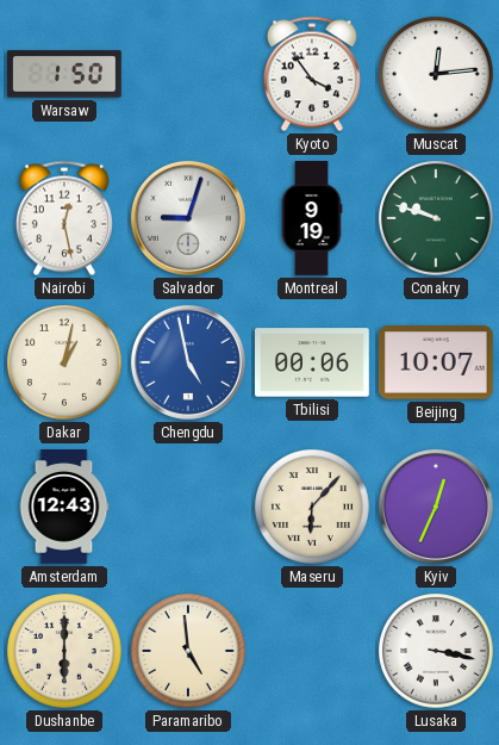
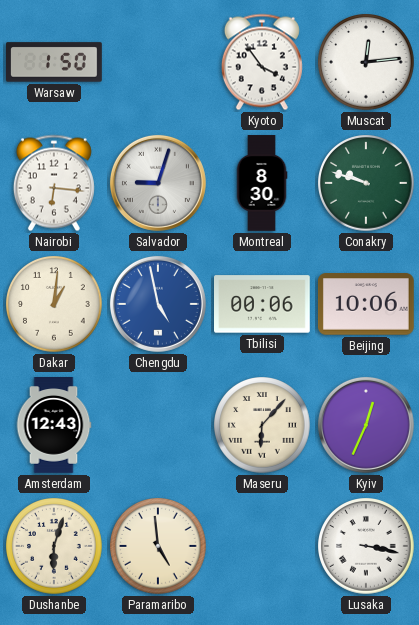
Nairobi: 12:28 -> 6:16
Montreal: 9:19 -> 8:30
Dakar: 1:02 -> 1:01
Beijing: 10:07 -> 10:06
Dushanbe: 6:00 -> 6:03
